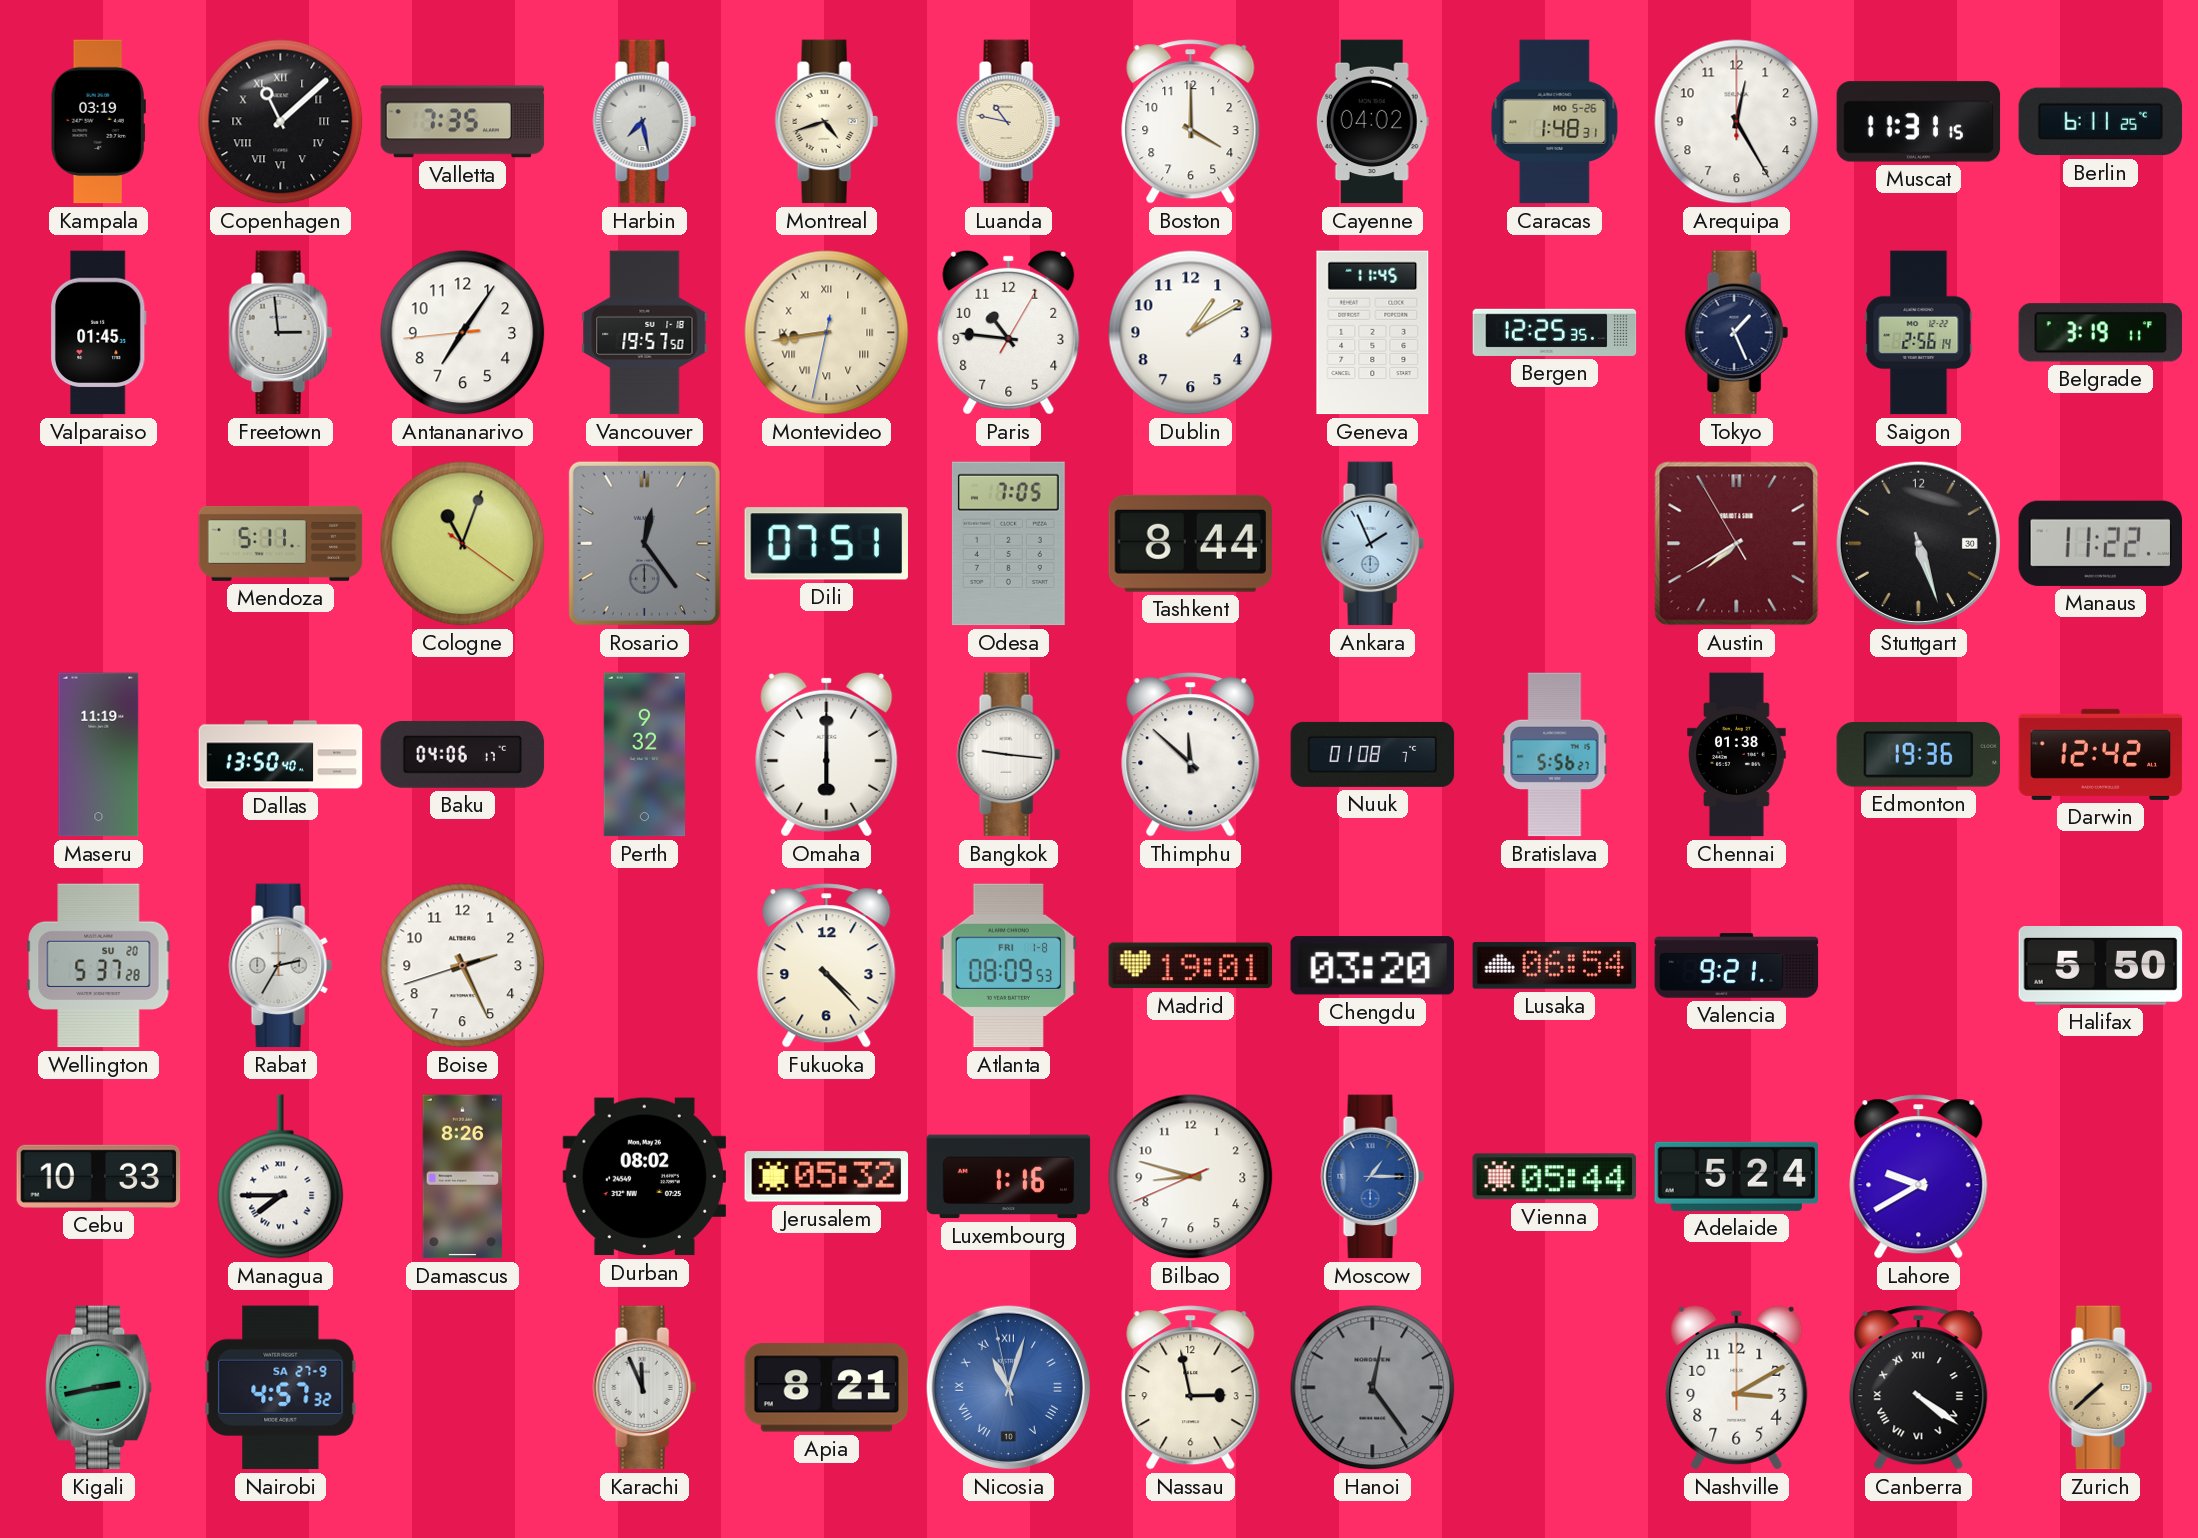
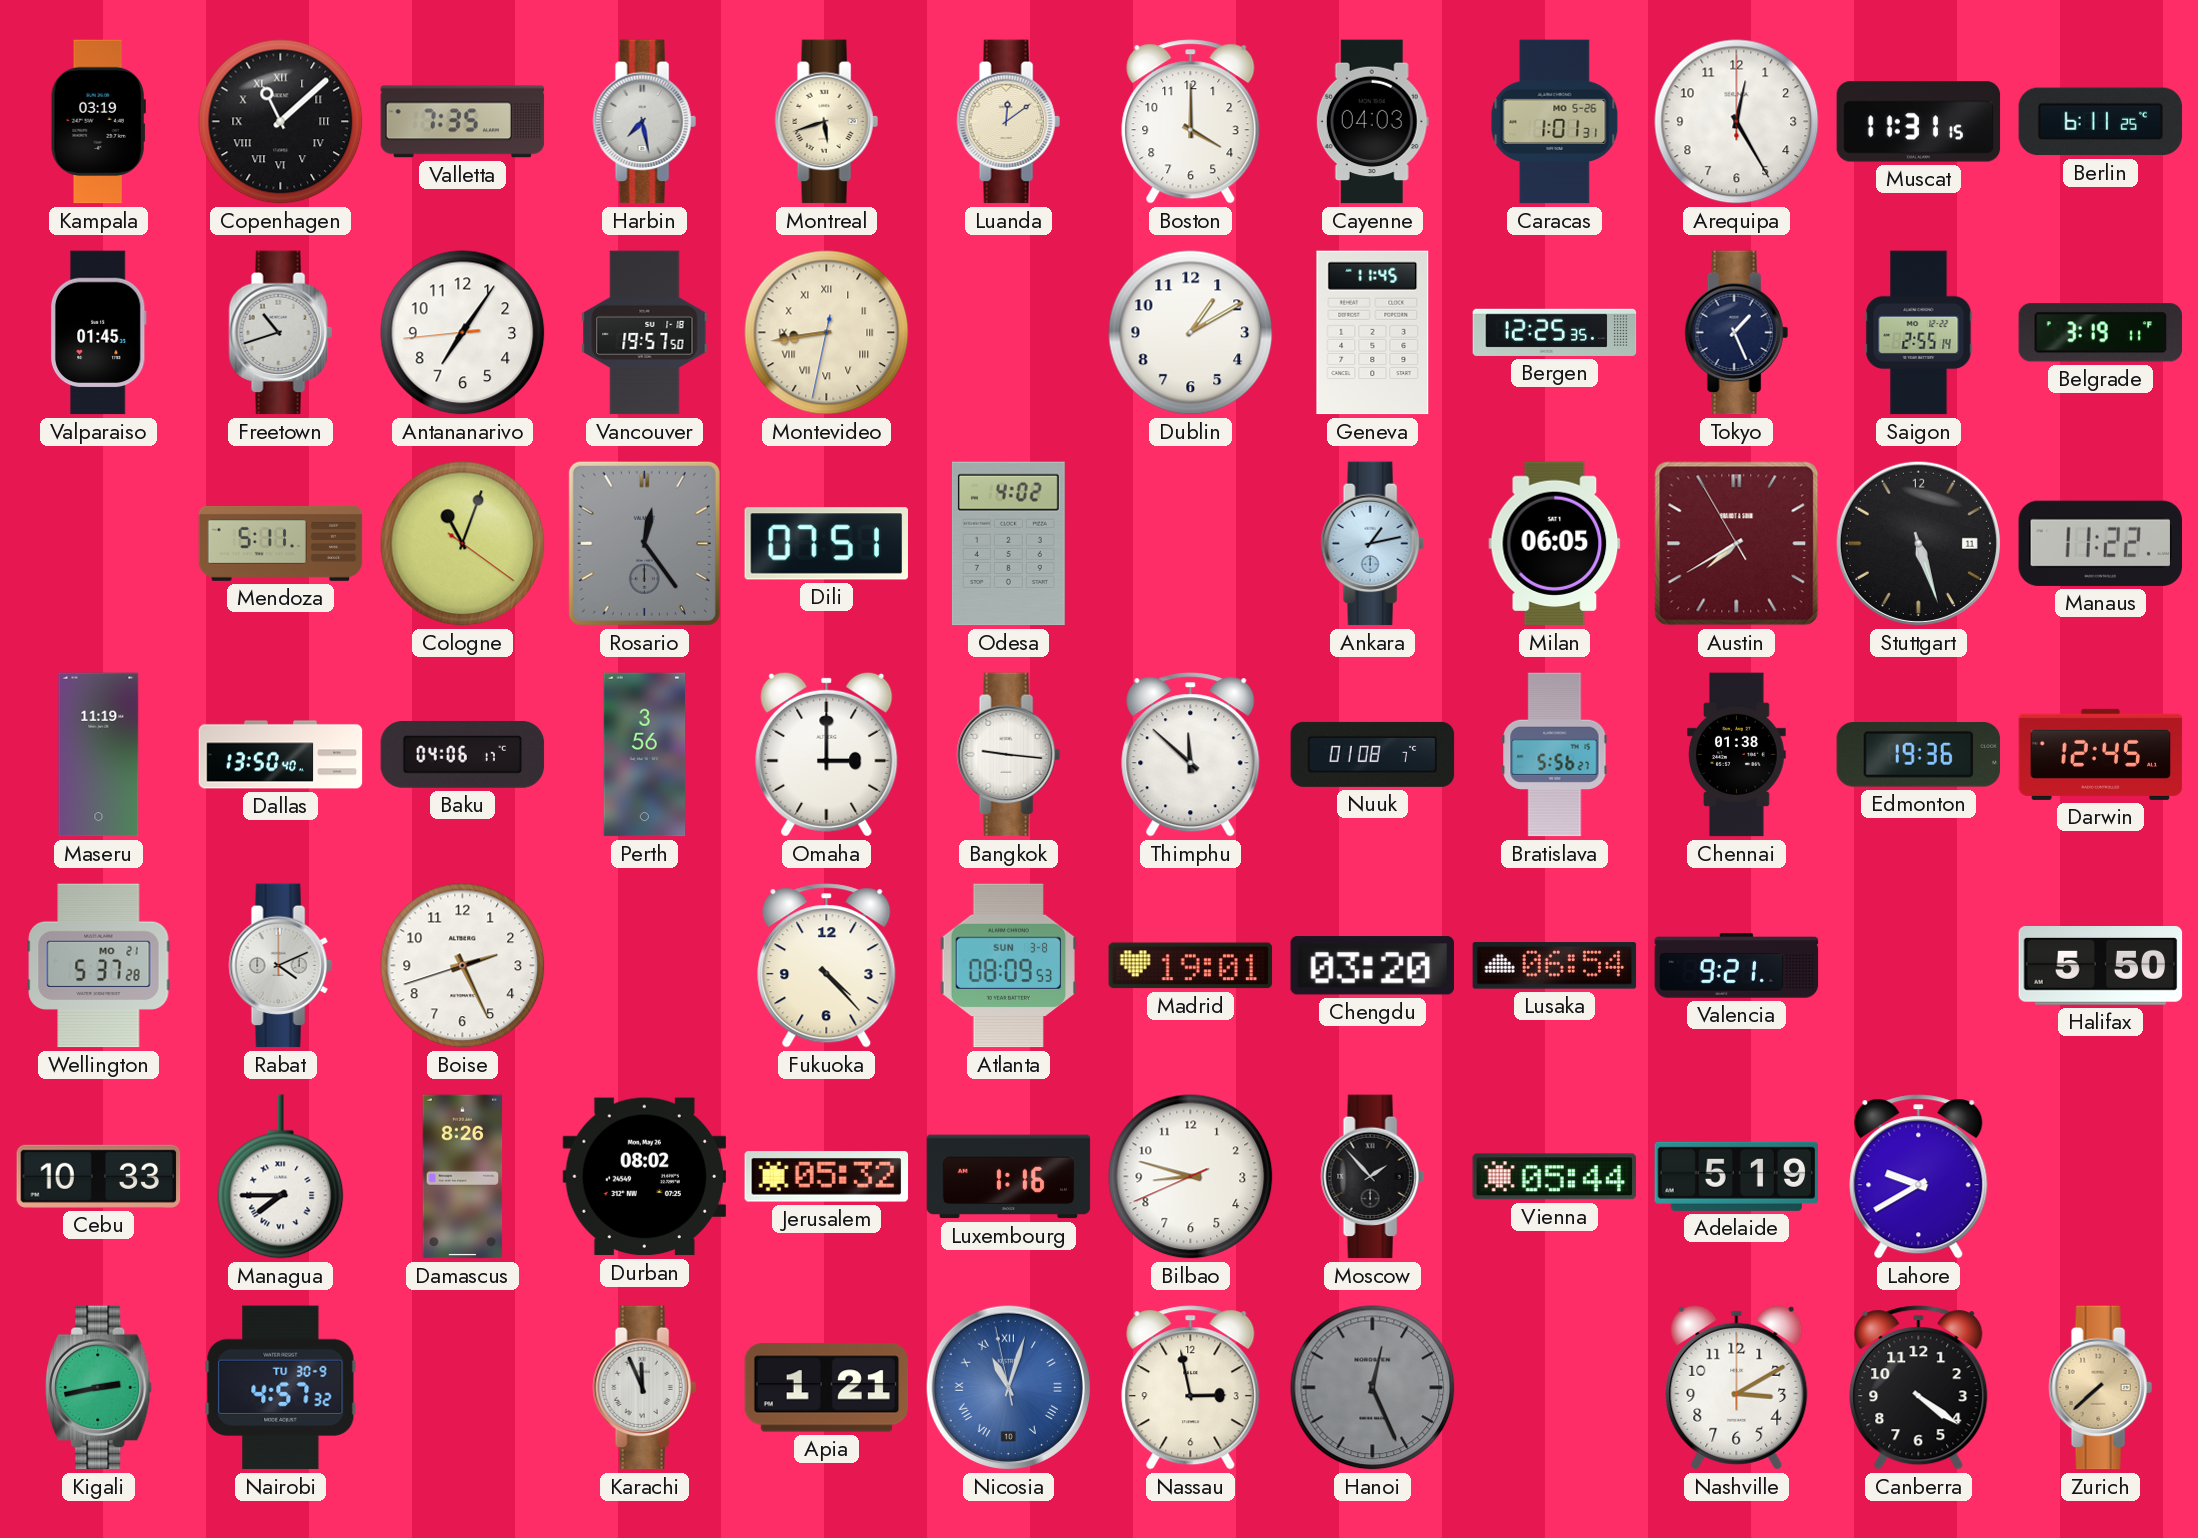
Montreal: 4:42 -> 5:42
Luanda: 10:47 -> 12:09
Cayenne: 04:02 -> 04:03
Caracas: 1:48 -> 1:01
Freetown: 2:59 -> 10:42
Paris: 10:46 -> none
Saigon: 2:56 -> 2:55
Odesa: 7:05 -> 4:02
Tashkent: 8:44 -> none
Ankara: 1:56 -> 1:13
Milan: none -> 06:05
Stuttgart date: 30 -> 11
Perth: 9:32 -> 3:56
Omaha: 6:00 -> 3:00
Darwin: 12:42 -> 12:45
Wellington date: SU 20 -> MO 21
Rabat: 2:35 -> 4:11
Atlanta date: FRI 1-8 -> SUN 3-8
Moscow: 1:15 -> 1:53
Moscow dial: blue -> black
Adelaide: 5:24 -> 5:19
Nairobi date: SA 27-9 -> TU 30-9
Apia: 8:21 -> 1:21
Hanoi: 12:24 -> 12:26
Canberra numerals: Roman -> Arabic
